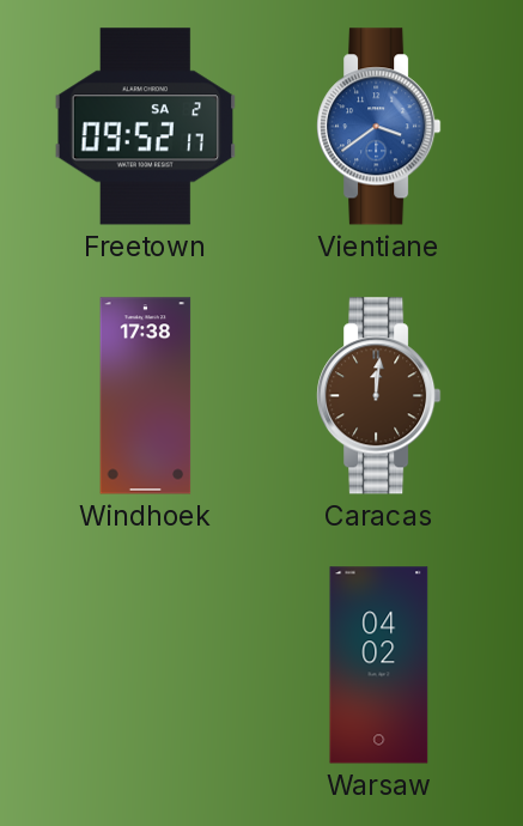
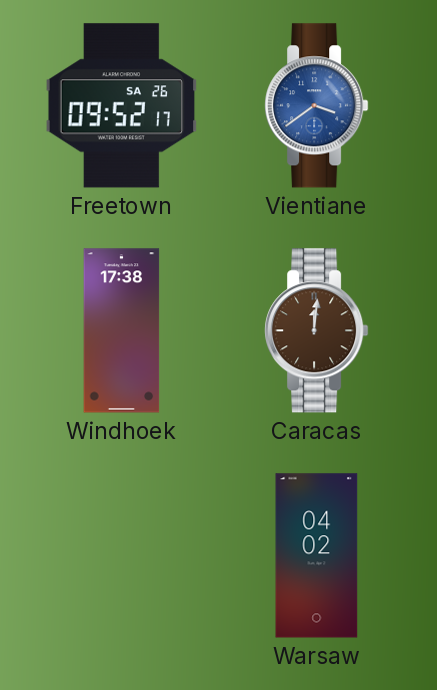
Freetown date: SA 2 -> SA 26
